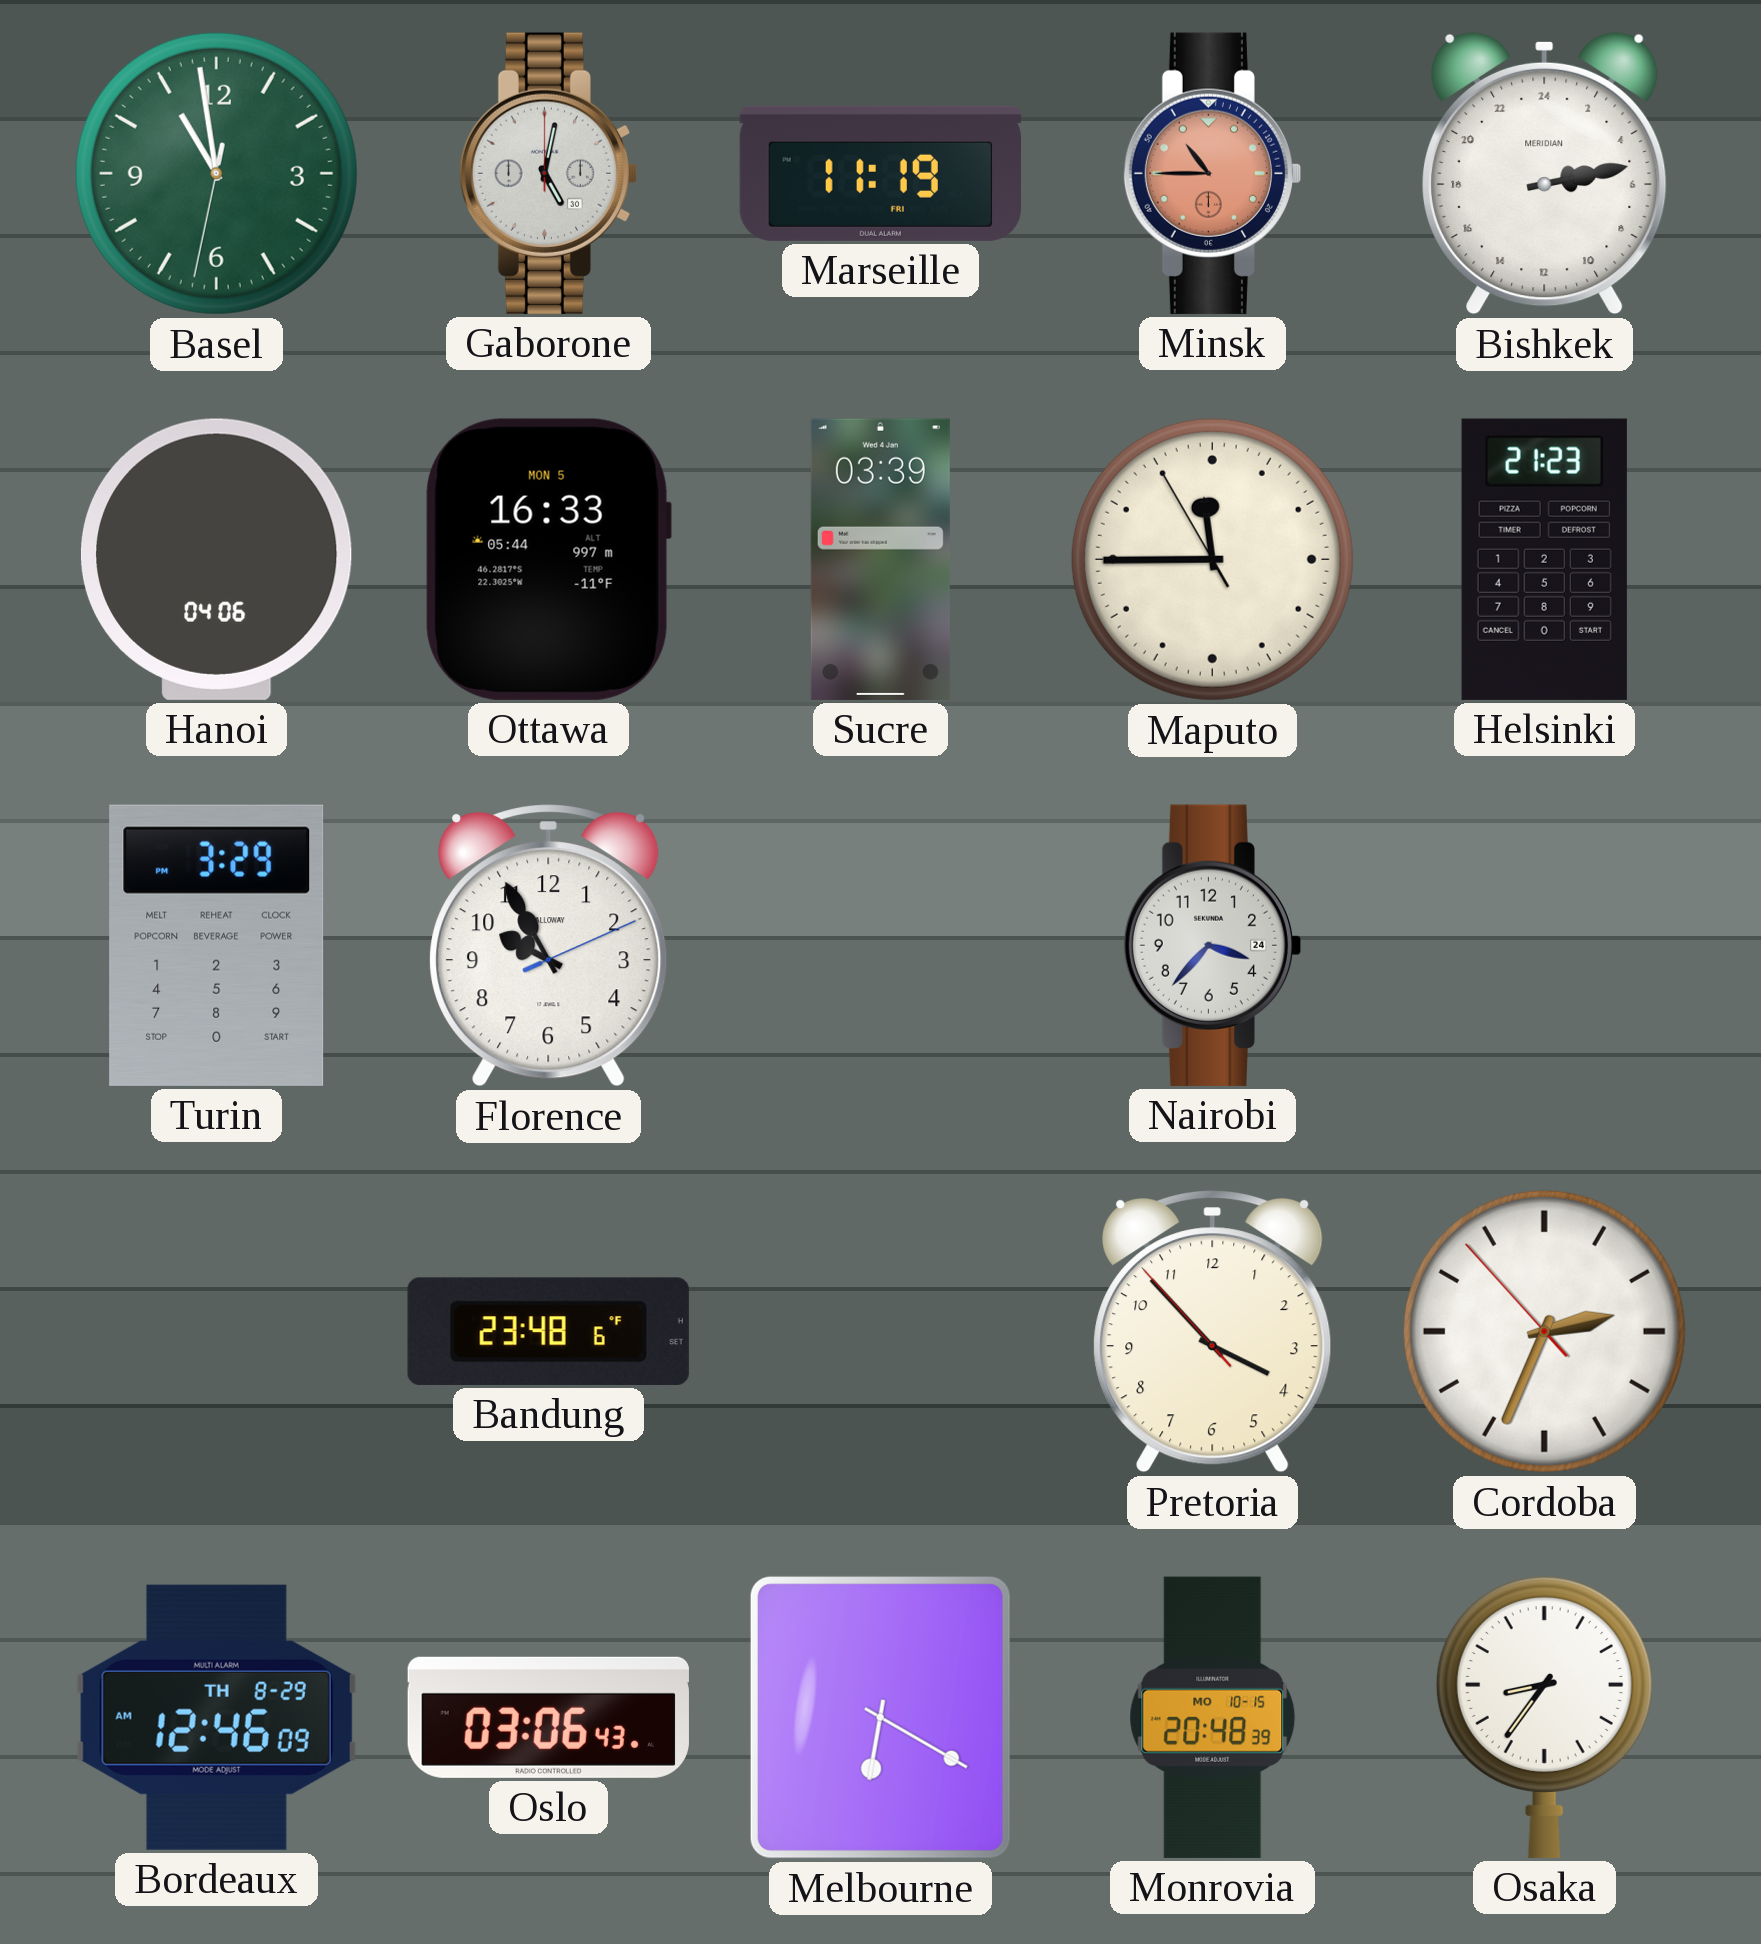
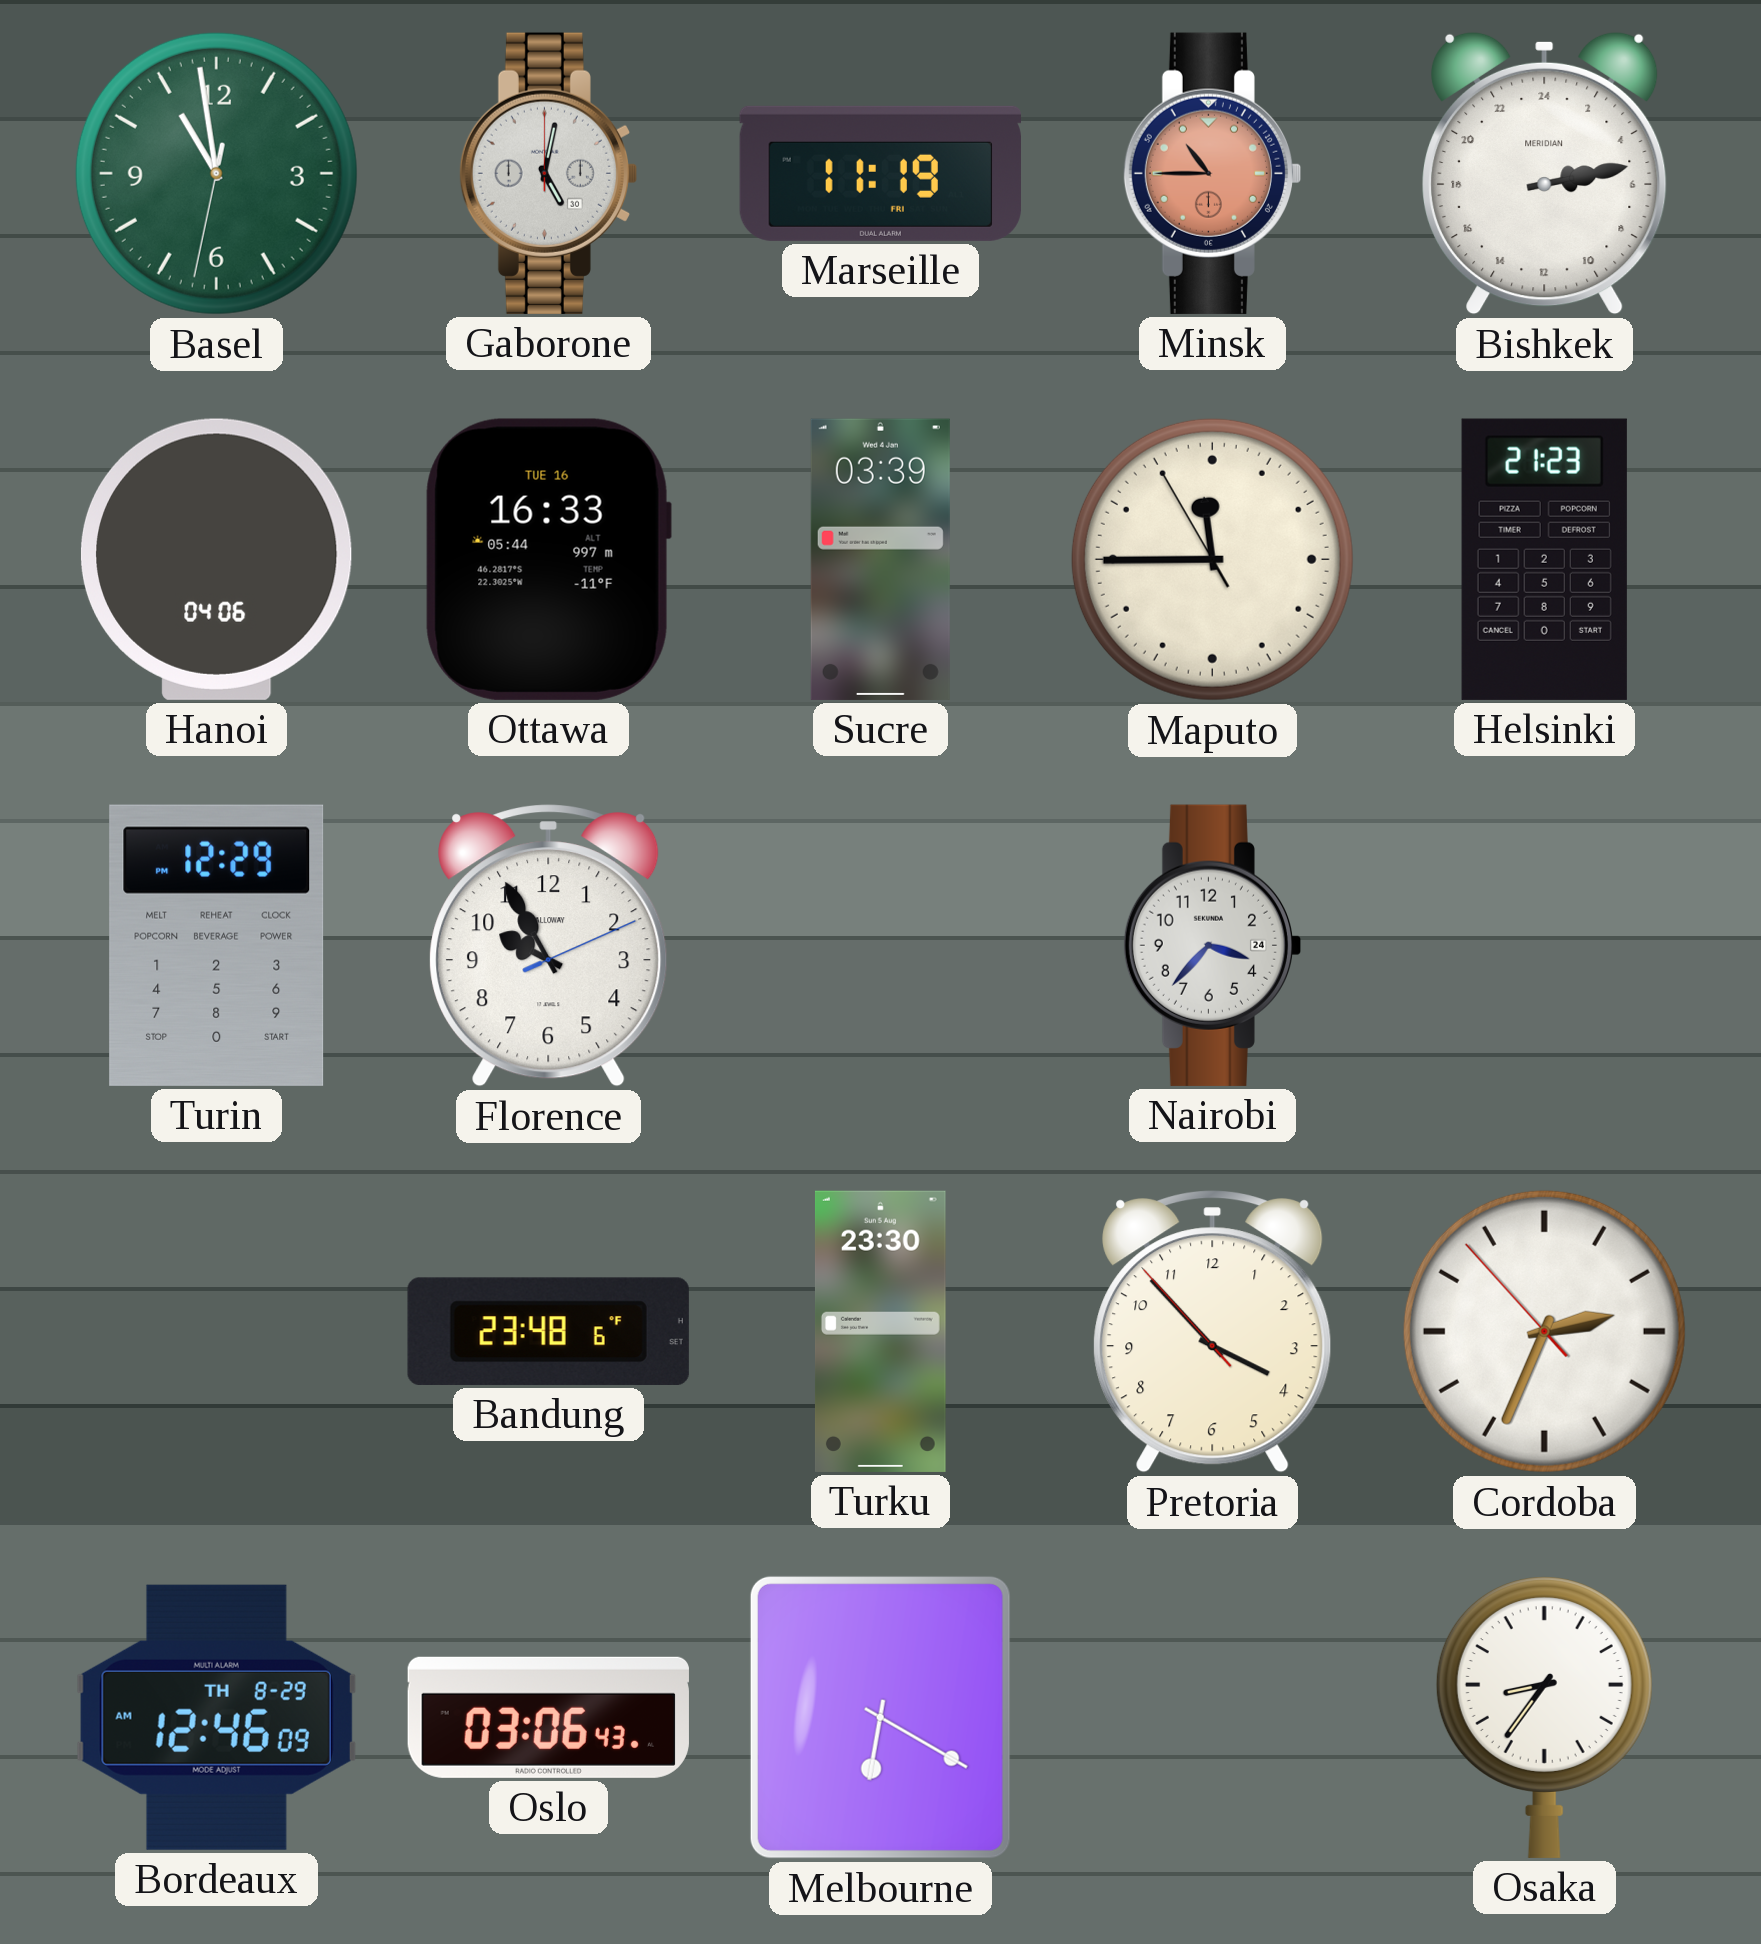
Ottawa date: MON 5 -> TUE 16
Turin: 3:29 -> 12:29
Turku: none -> 23:30
Monrovia: 20:48 -> none
